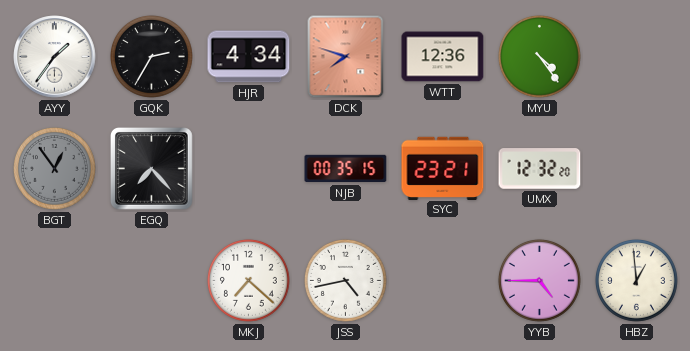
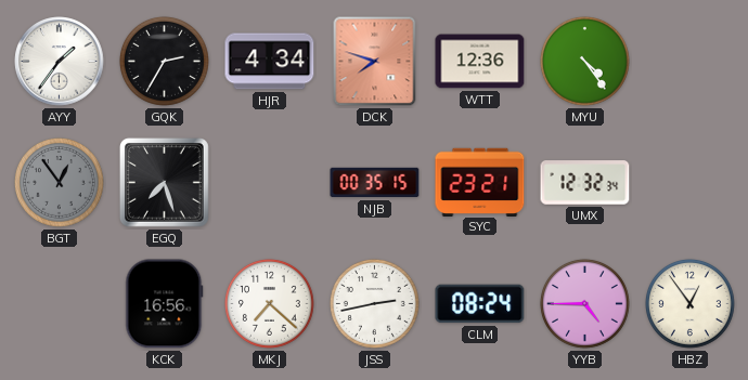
EGQ: 7:23 -> 7:27
UMX: 12:32:20 -> 12:32:34
KCK: none -> 16:56
JSS: 4:43 -> 2:43
CLM: none -> 08:24
HBZ: 12:59 -> 12:54
